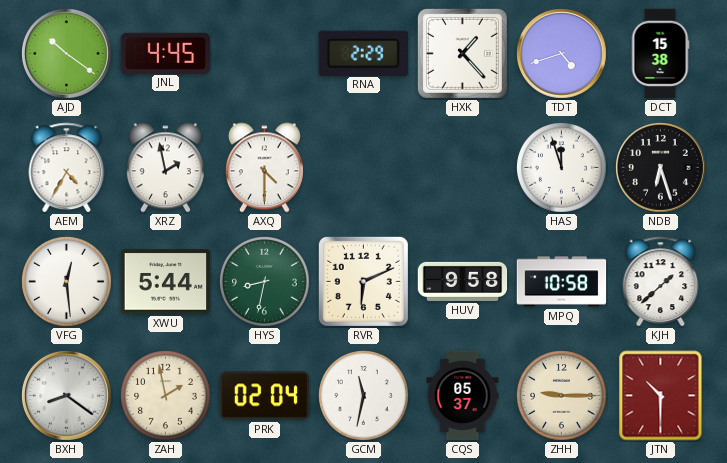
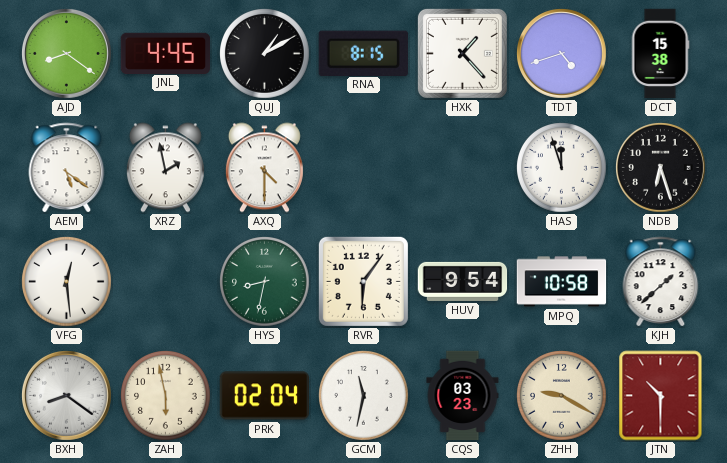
AJD: 10:21 -> 8:21
QUJ: none -> 1:10
RNA: 2:29 -> 8:15
AEM: 4:35 -> 5:21
XWU: 5:44 -> none
RVR: 6:11 -> 6:06
HUV: 9:58 -> 9:54
ZAH: 1:58 -> 5:58
CQS: 05:37 -> 03:23
ZHH: 9:15 -> 9:20
